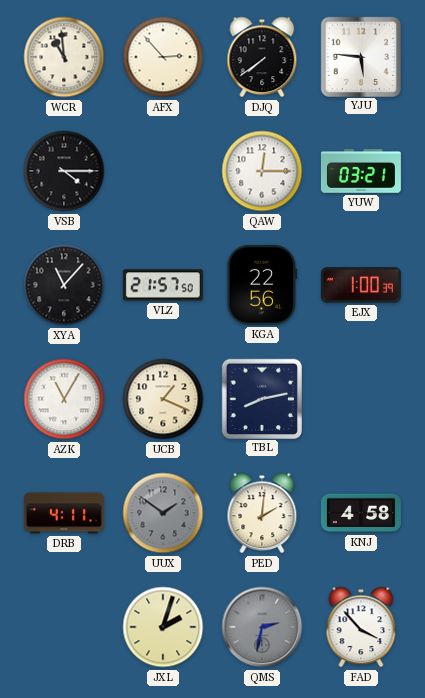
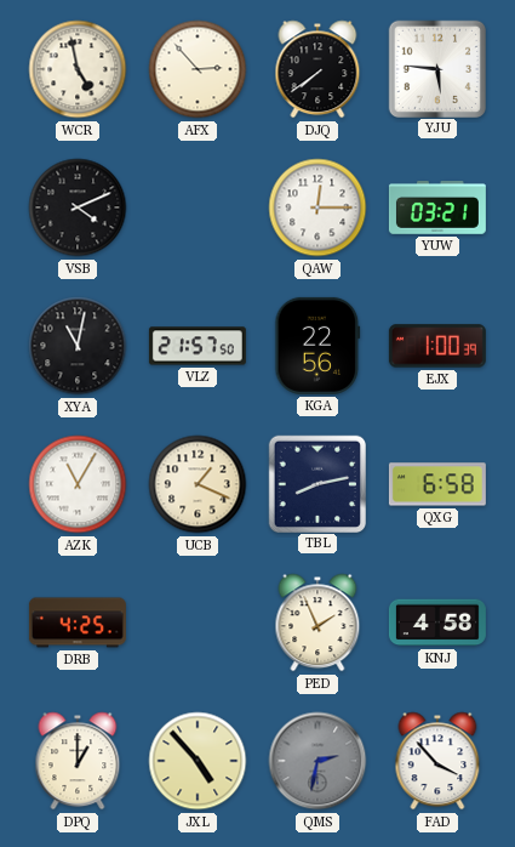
WCR: 10:59 -> 4:58
VSB: 4:15 -> 4:11
XYA: 11:07 -> 11:02
QXG: none -> 6:58
DRB: 4:11 -> 4:25
UUX: 1:51 -> none
PED: 2:01 -> 1:56
DPQ: none -> 1:00
JXL: 2:03 -> 4:53
